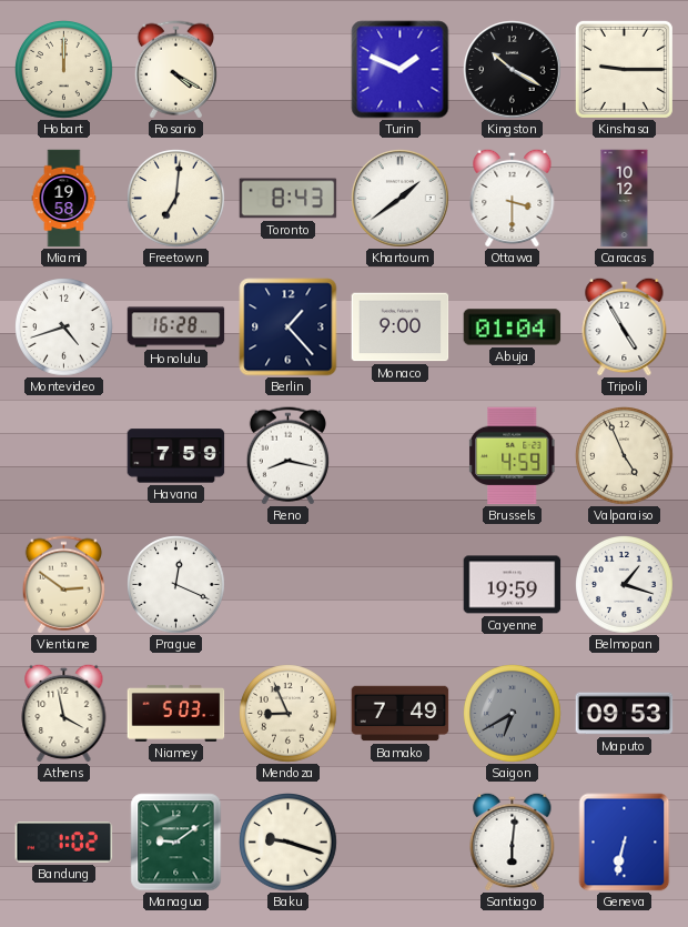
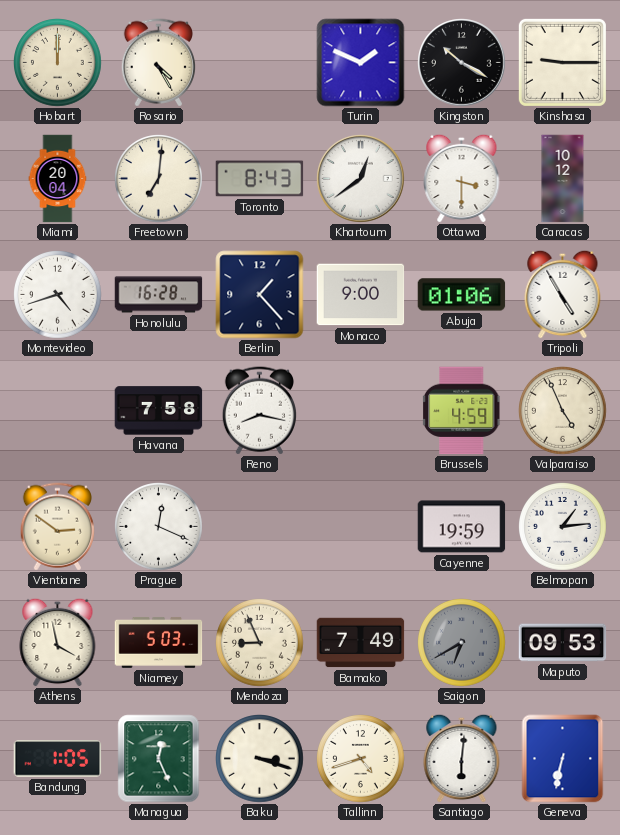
Rosario: 4:20 -> 4:25
Miami: 19:58 -> 20:04
Khartoum: 1:39 -> 12:39
Abuja: 01:04 -> 01:06
Havana: 7:59 -> 7:58
Belmopan: 1:18 -> 1:14
Bandung: 1:02 -> 1:05
Managua: 9:09 -> 12:26
Baku: 9:18 -> 3:18
Tallinn: none -> 4:42
